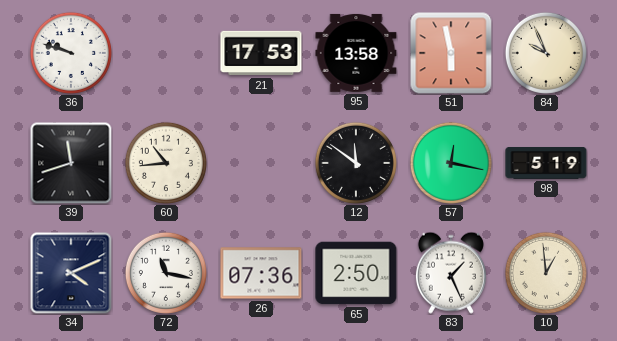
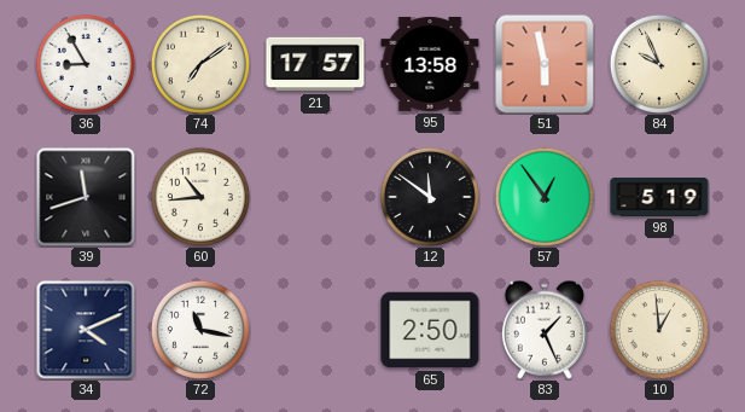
36: 9:48 -> 8:55
74: none -> 7:09
21: 17:53 -> 17:57
57: 12:17 -> 12:54
26: 07:36 -> none
